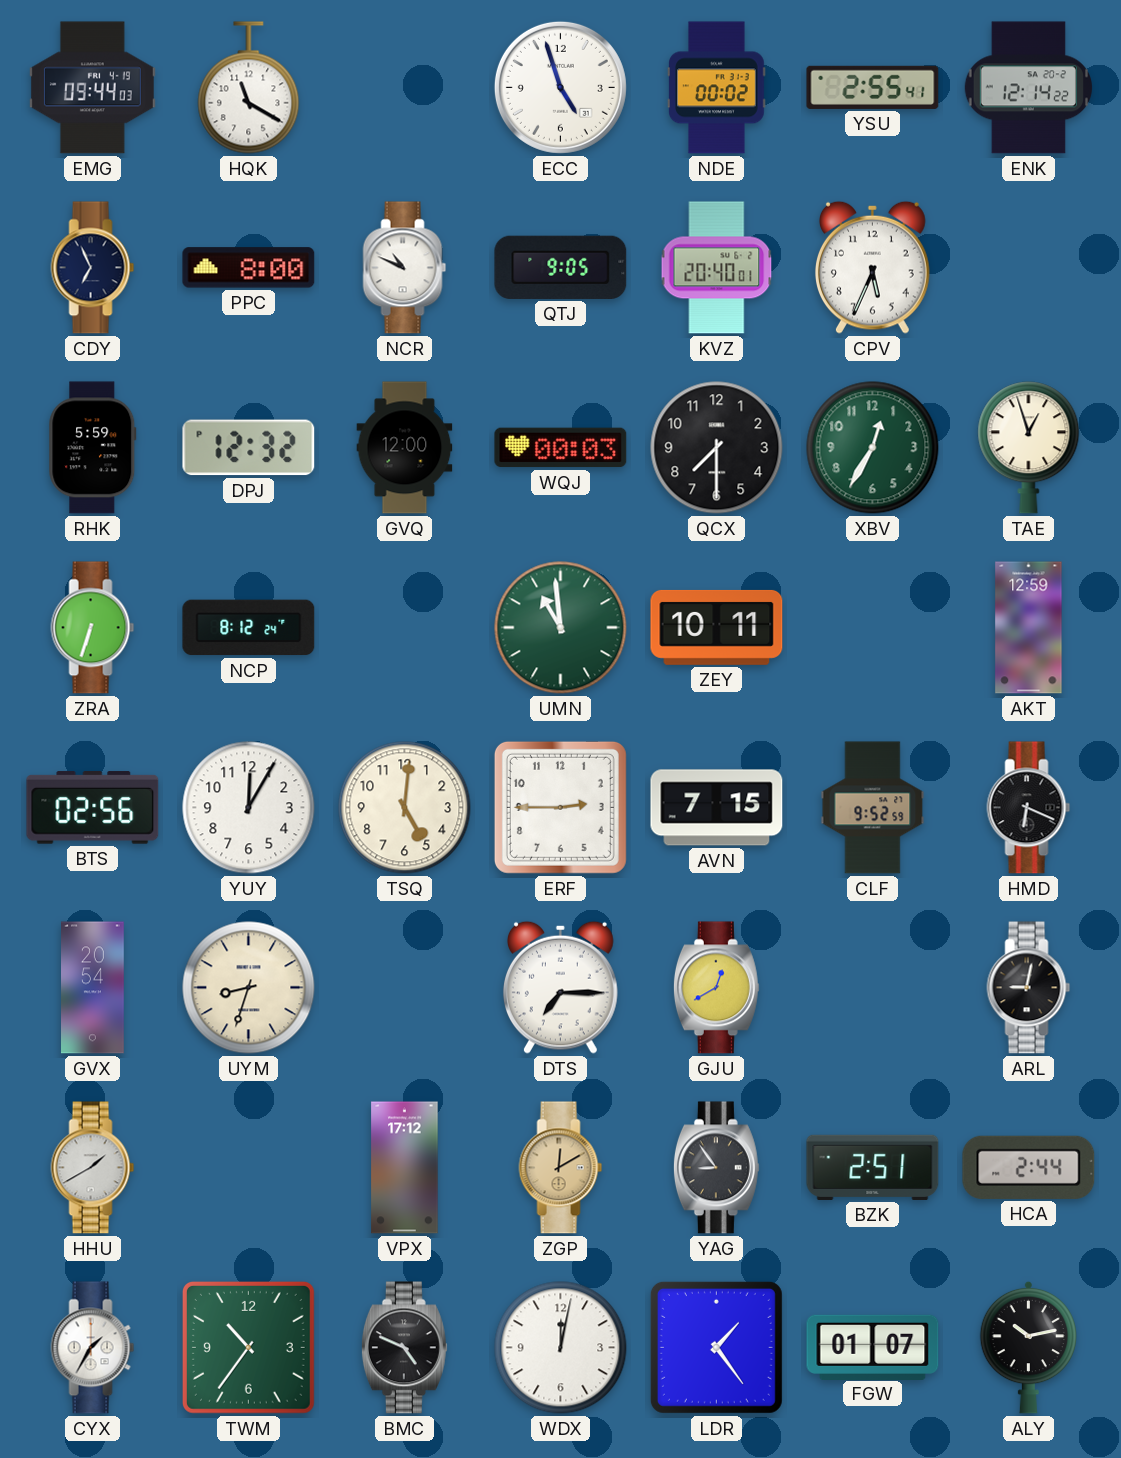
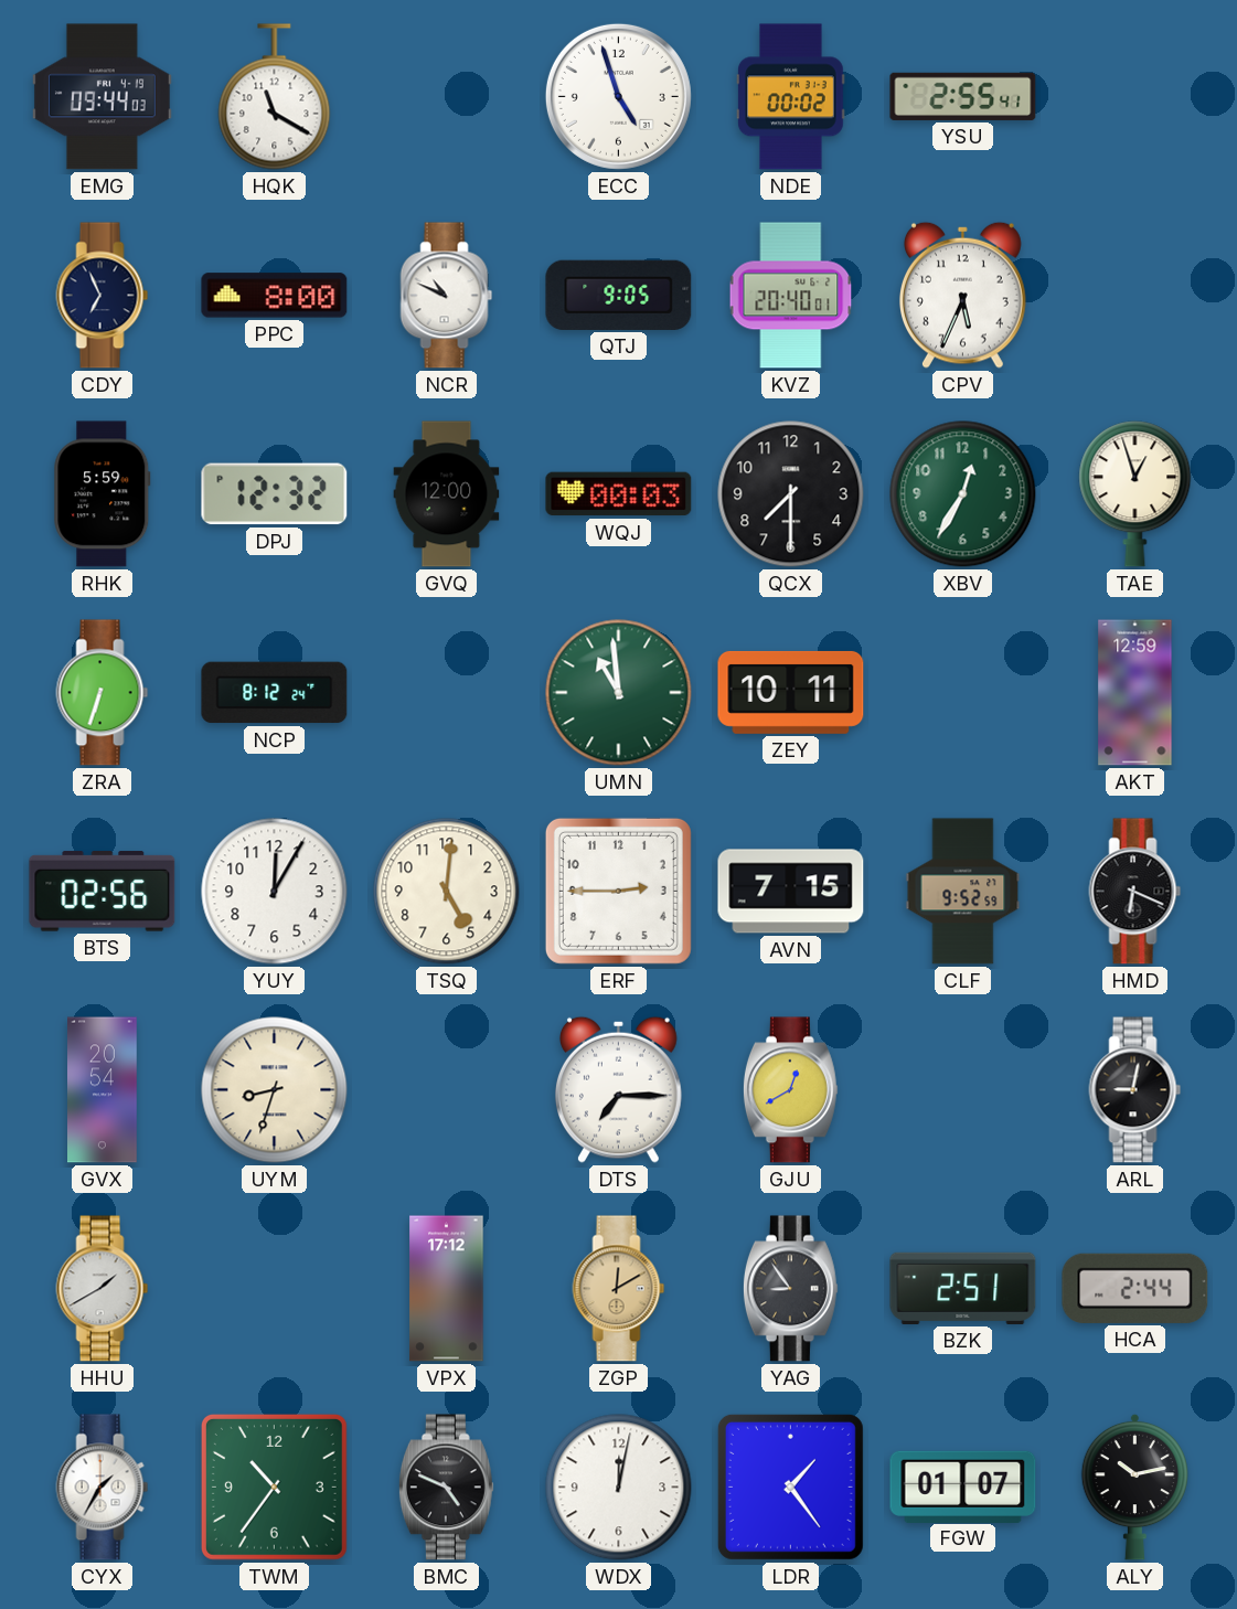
ENK: 12:14 -> none
